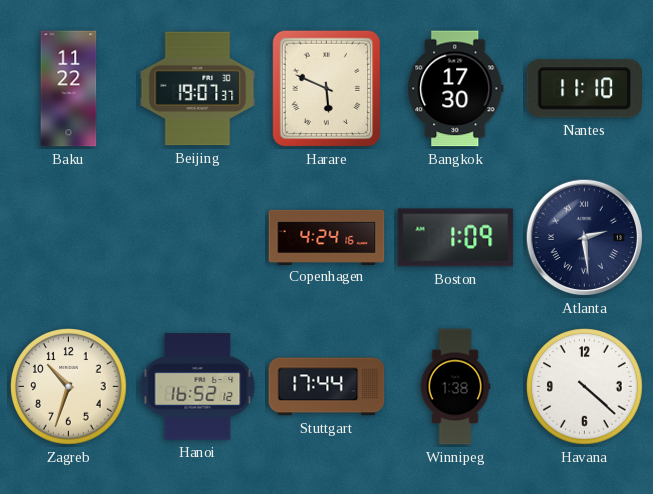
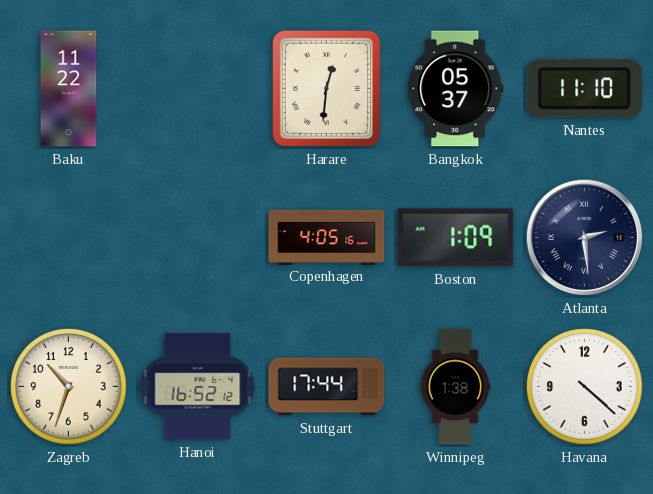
Beijing: 19:07 -> none
Harare: 5:49 -> 12:31
Bangkok: 17:30 -> 05:37
Copenhagen: 4:24 -> 4:05
